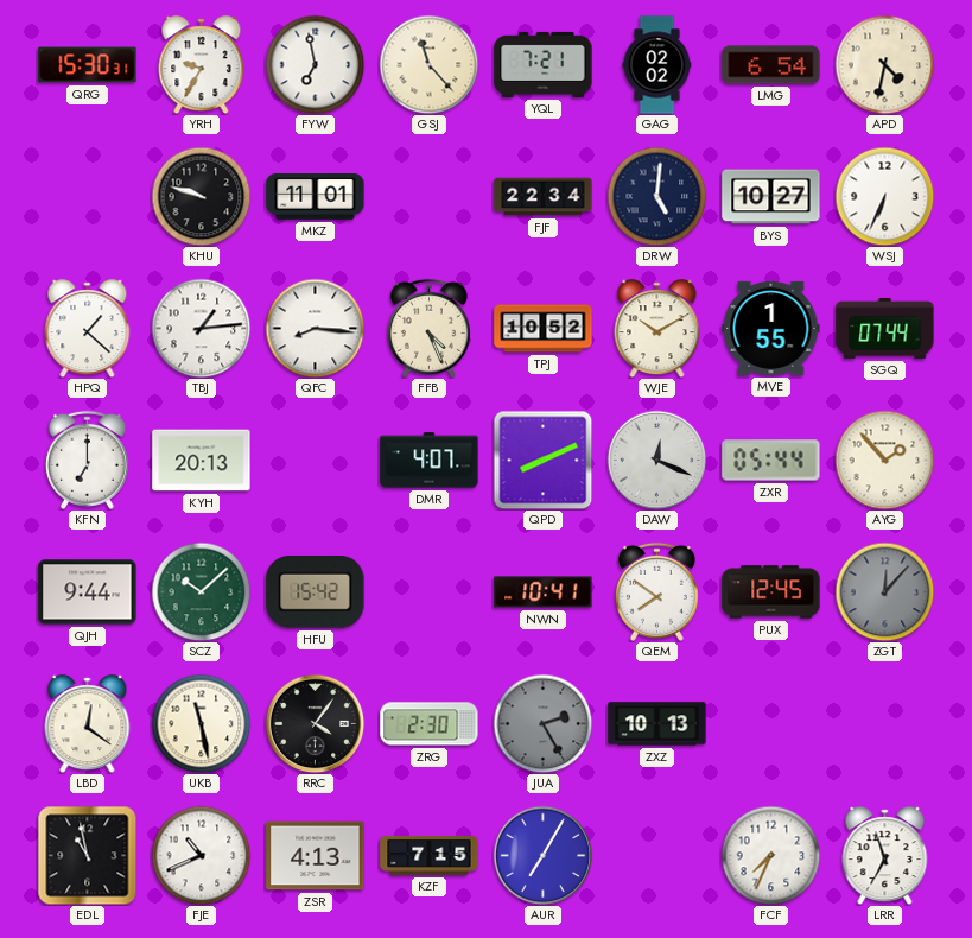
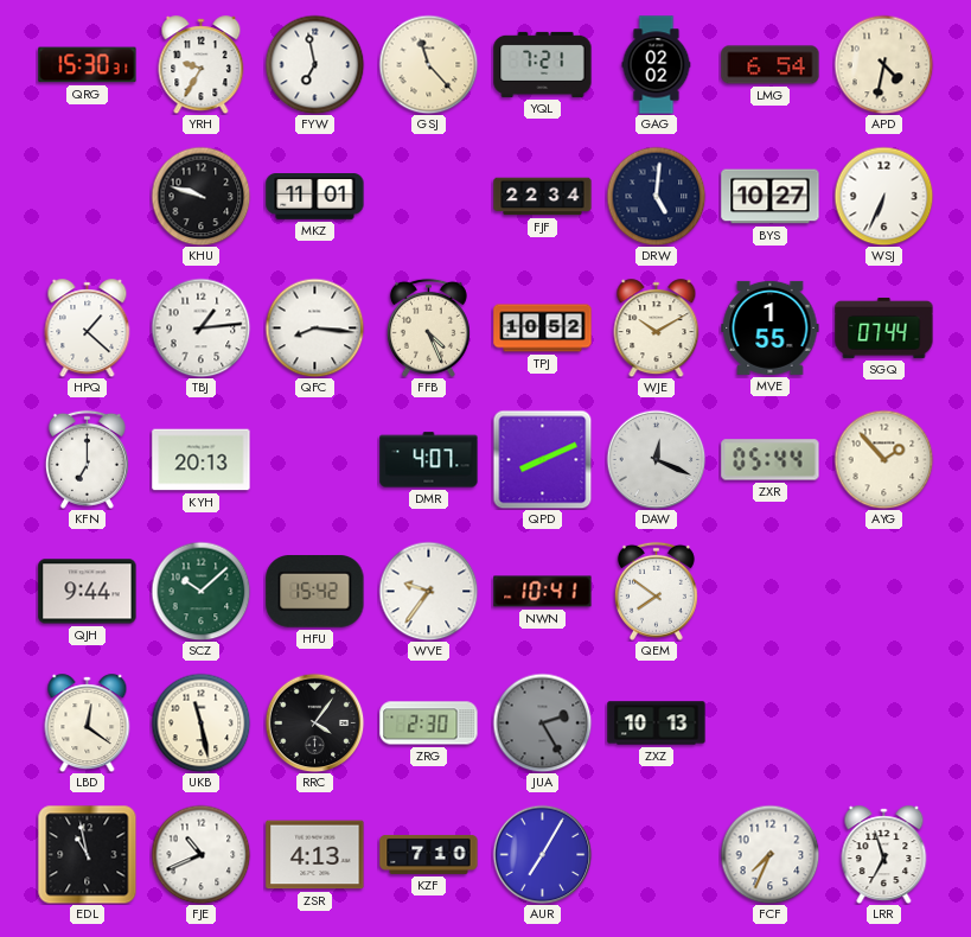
WVE: none -> 9:36
PUX: 12:45 -> none
ZGT: 12:07 -> none
KZF: 7:15 -> 7:10
